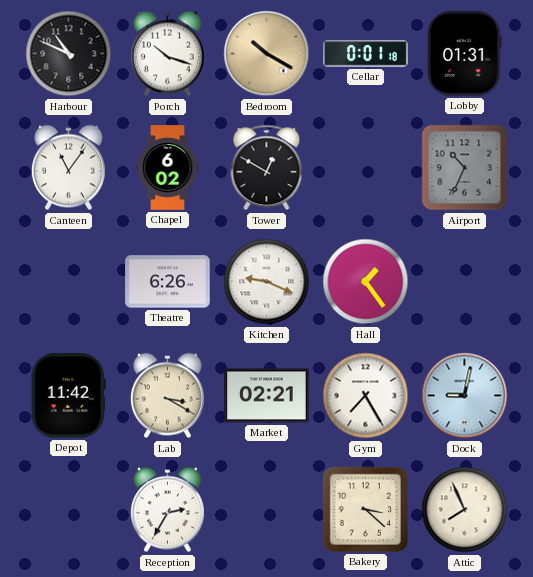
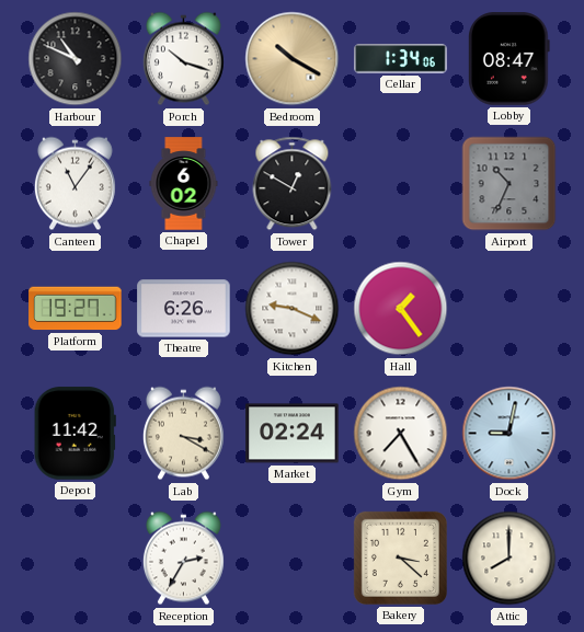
Cellar: 0:01 -> 1:34
Lobby: 01:31 -> 08:47
Platform: none -> 19:27
Market: 02:21 -> 02:24
Attic: 7:56 -> 8:00
